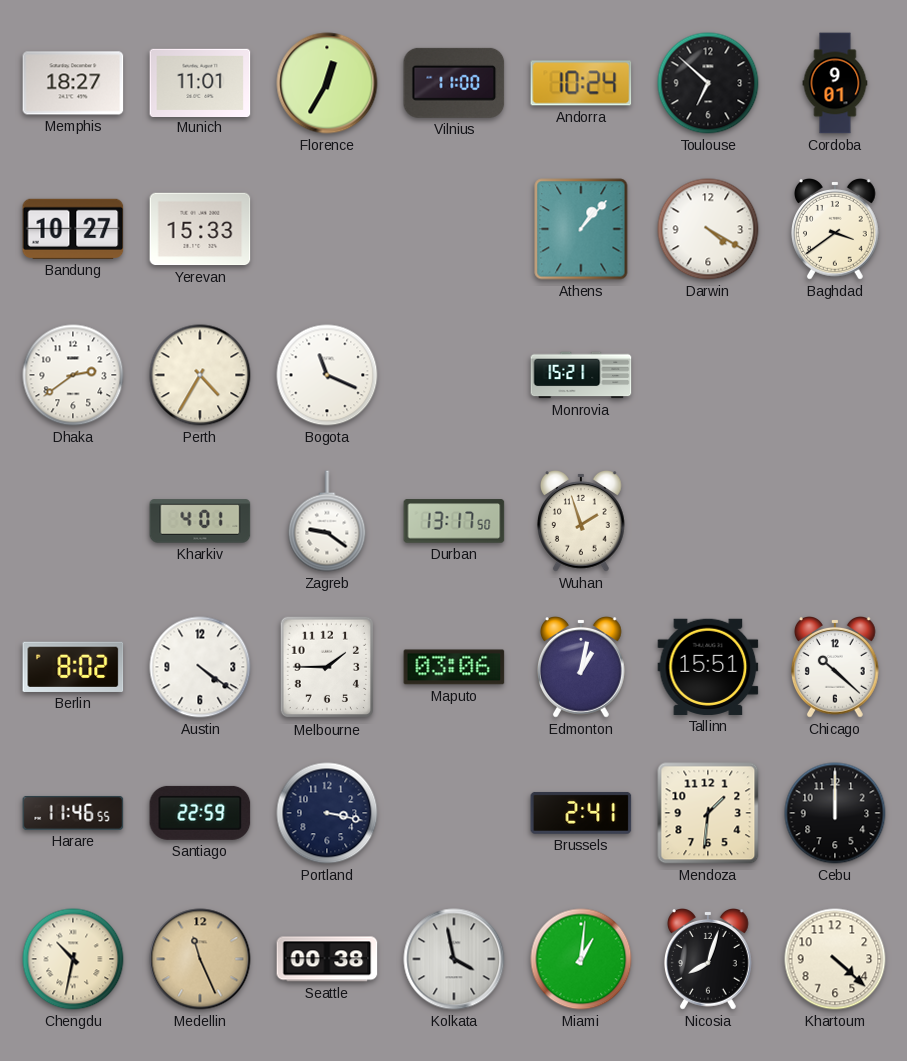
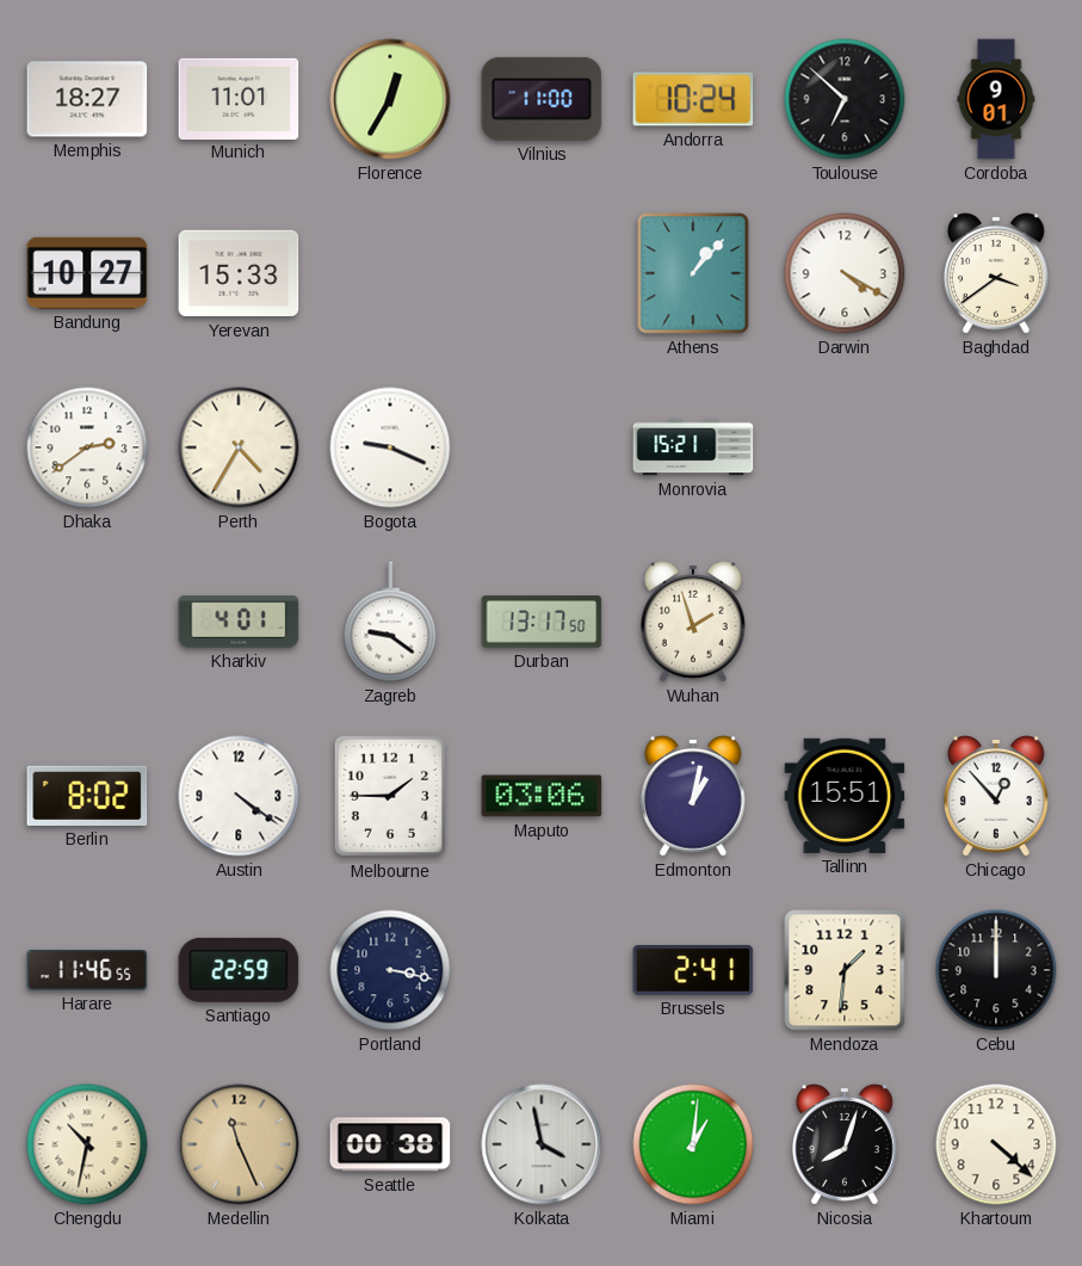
Bogota: 11:19 -> 9:19
Chicago: 10:22 -> 12:53
